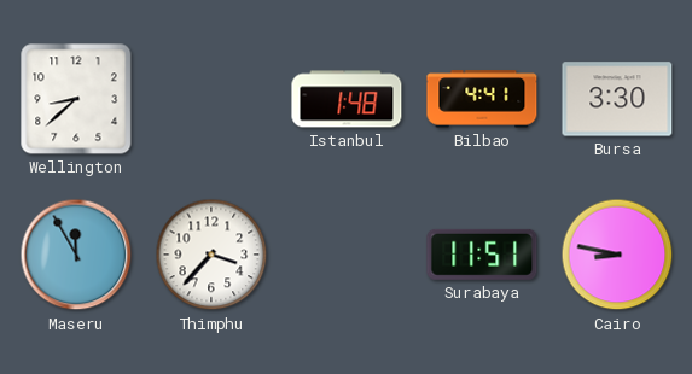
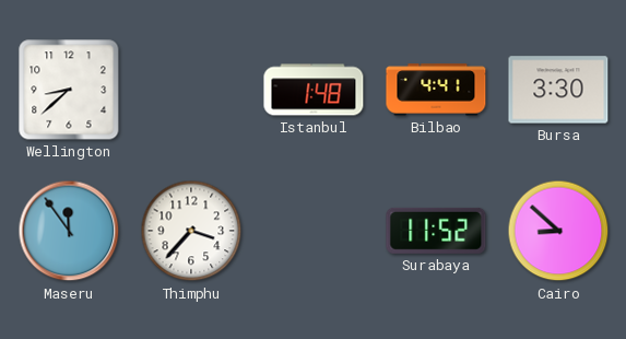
Maseru: 11:55 -> 11:54
Surabaya: 11:51 -> 11:52
Cairo: 8:47 -> 8:52
